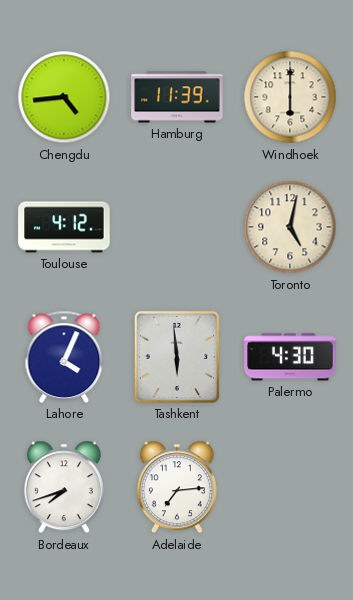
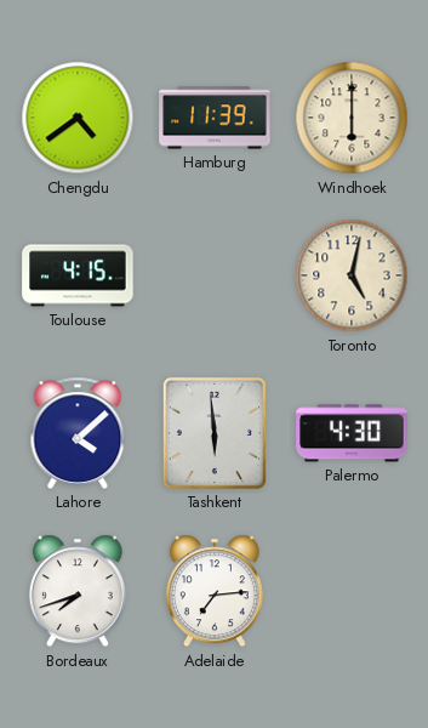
Chengdu: 4:44 -> 4:39
Toulouse: 4:12 -> 4:15
Lahore: 4:04 -> 4:08
